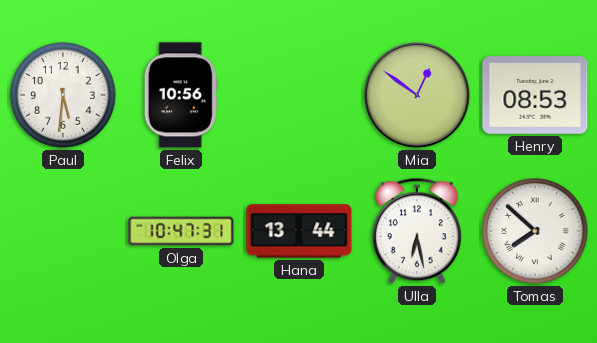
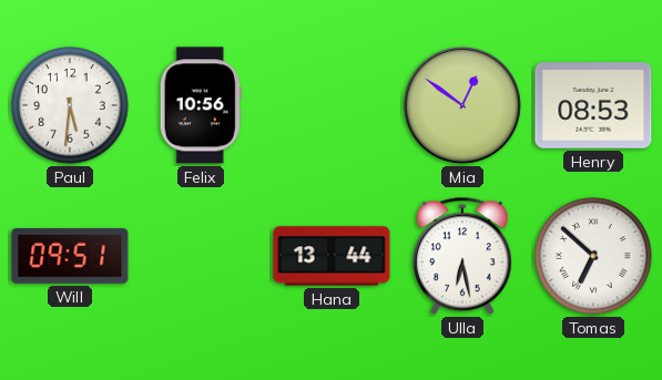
Will: none -> 09:51
Olga: 10:47 -> none
Tomas: 7:52 -> 6:52
